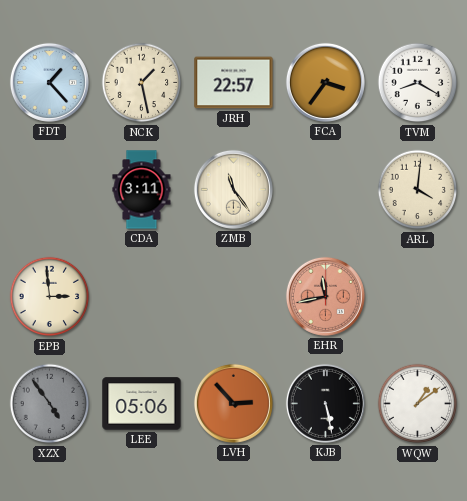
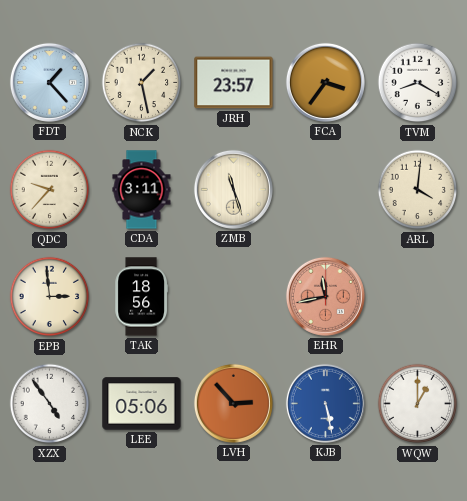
JRH: 22:57 -> 23:57
QDC: none -> 9:37
ZMB: 11:24 -> 11:27
TAK: none -> 18:56
XZX dial: grey -> white
KJB dial: black -> blue
WQW: 1:09 -> 1:00
